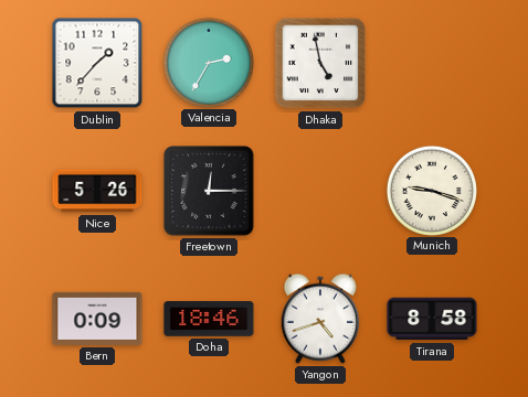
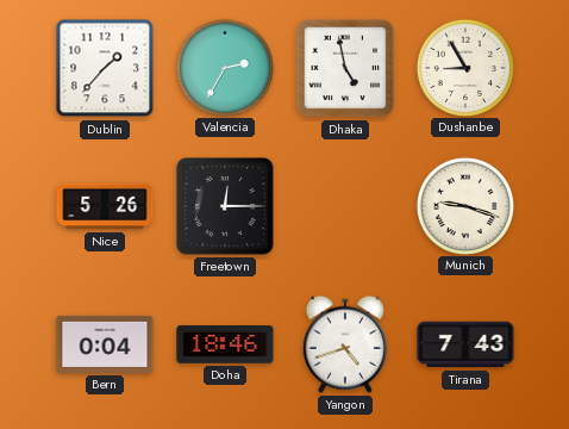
Dushanbe: none -> 8:55
Bern: 0:09 -> 0:04
Tirana: 8:58 -> 7:43
